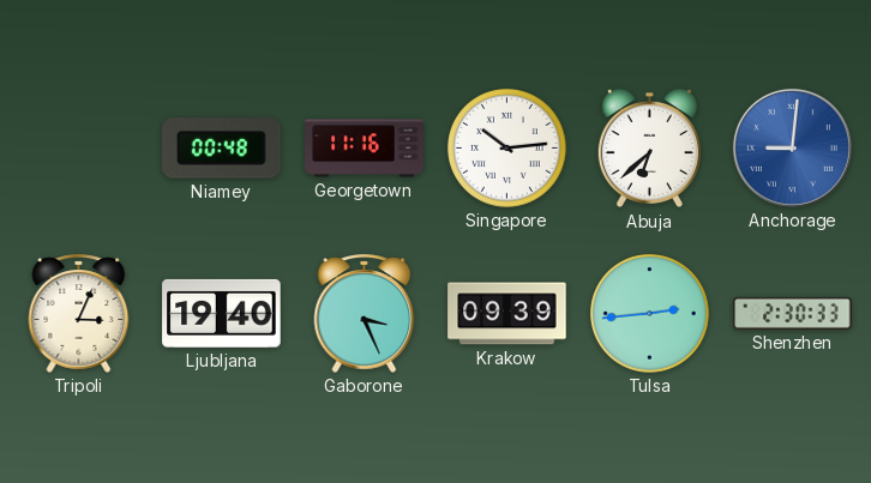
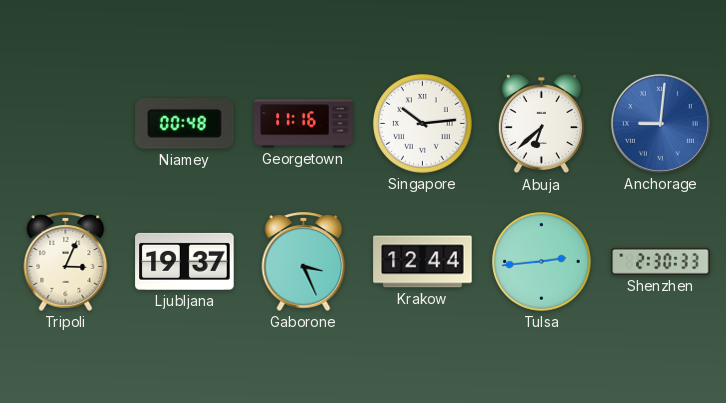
Ljubljana: 19:40 -> 19:37
Krakow: 09:39 -> 12:44
